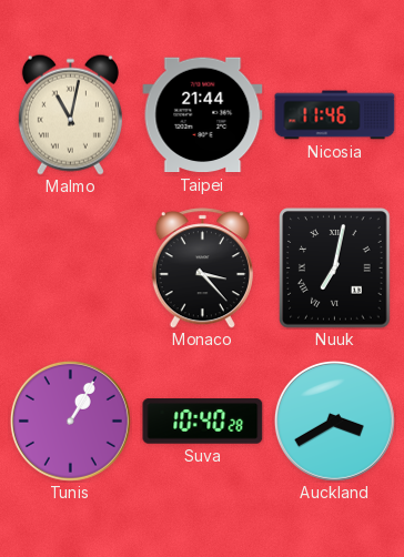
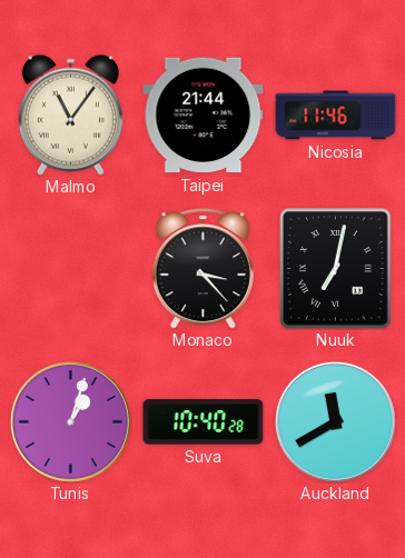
Malmo: 11:02 -> 11:06
Tunis: 1:05 -> 1:03
Auckland: 3:40 -> 11:40
